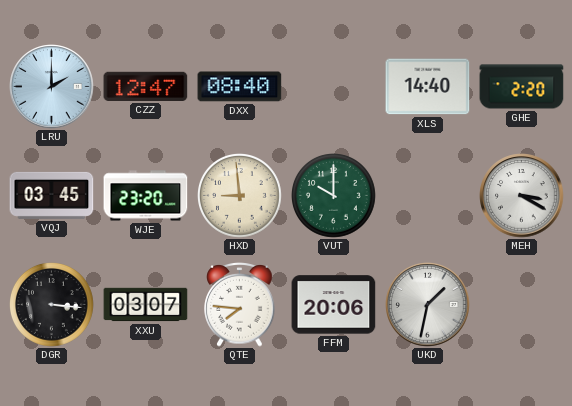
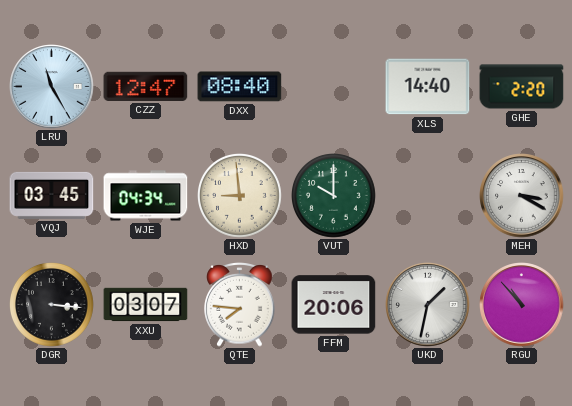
LRU: 2:00 -> 11:25
WJE: 23:20 -> 04:34
RGU: none -> 10:53
